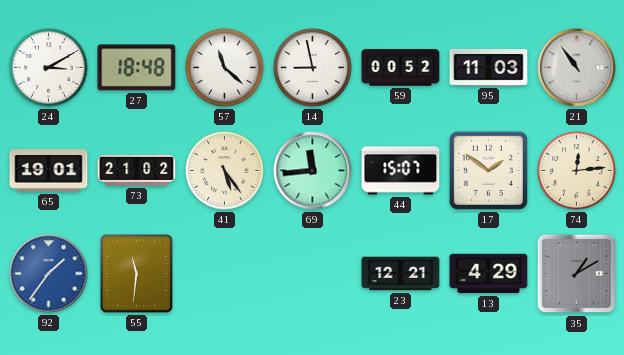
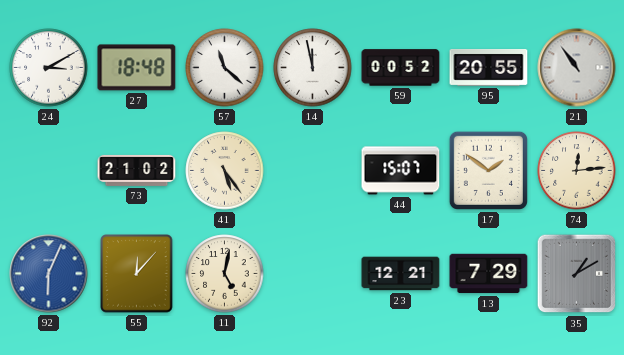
14: 8:58 -> 11:58
95: 11:03 -> 20:55
65: 19:01 -> none
69: 11:44 -> none
92: 1:36 -> 6:04
55: 11:31 -> 12:07
11: none -> 5:02
13: 4:29 -> 7:29
